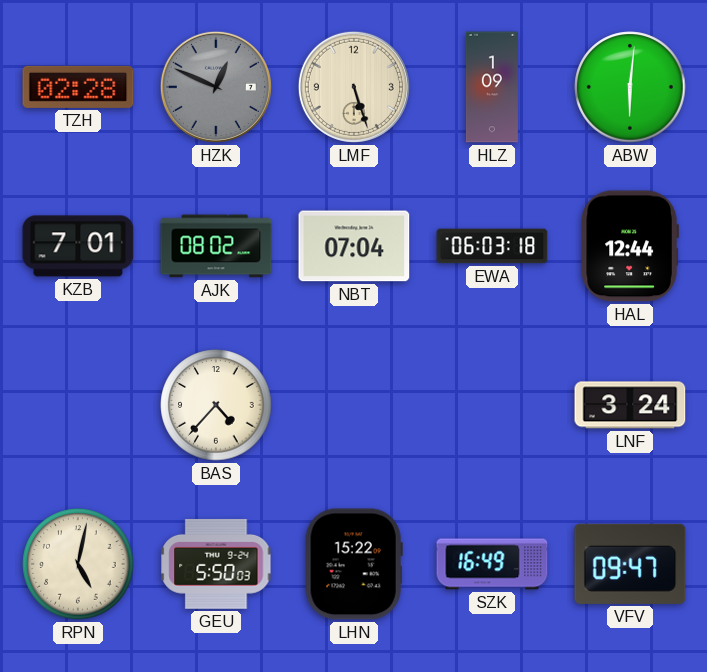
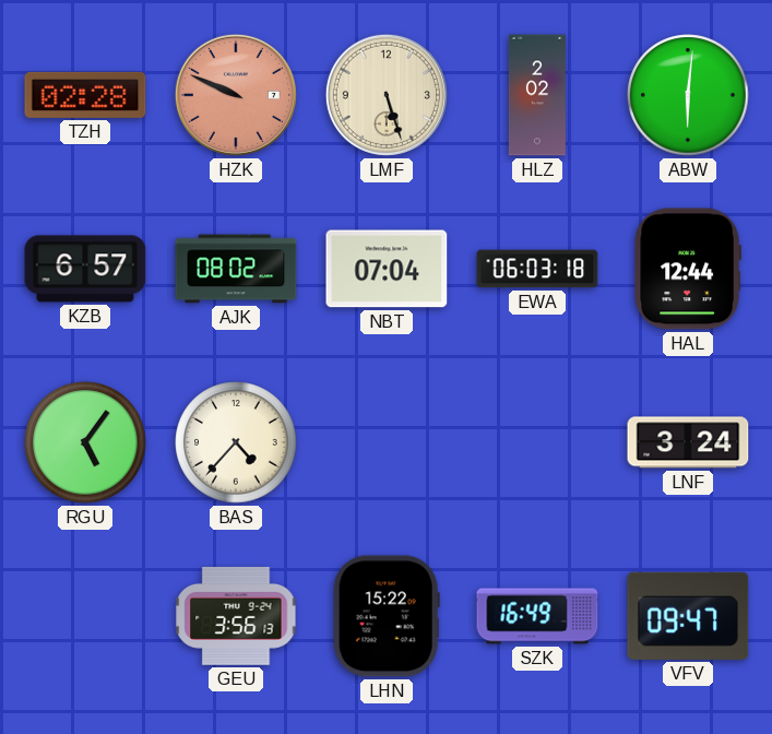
HZK: 12:49 -> 9:49
HZK dial: grey -> salmon
HLZ: 1:09 -> 2:02
KZB: 7:01 -> 6:57
RGU: none -> 5:06
RPN: 5:02 -> none
GEU: 5:50 -> 3:56
